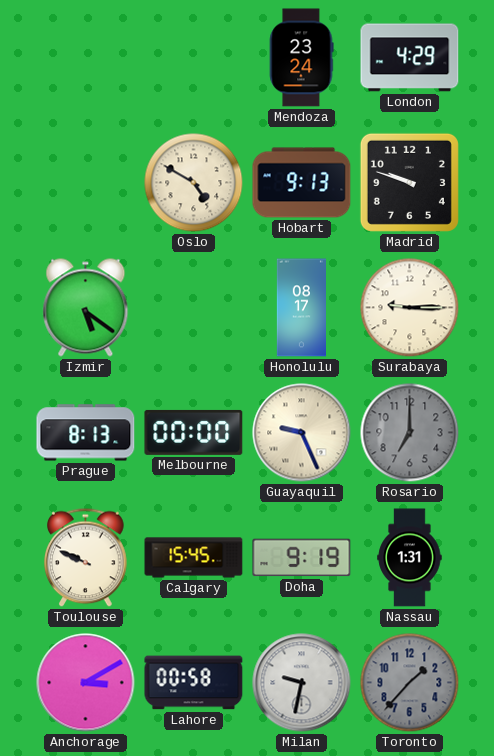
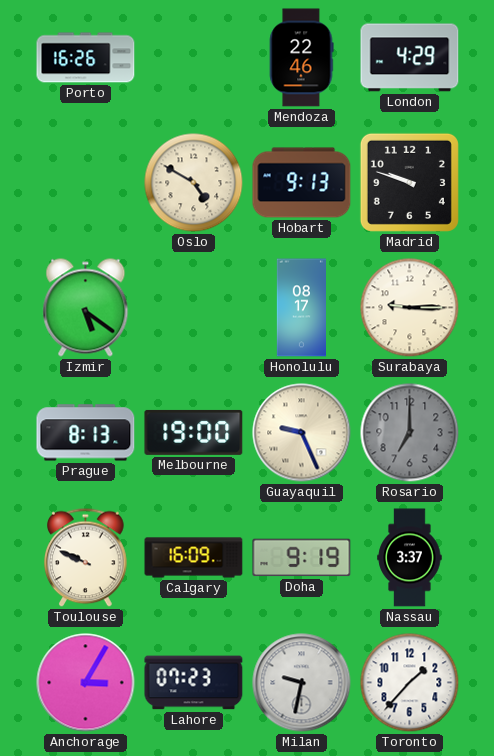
Porto: none -> 16:26
Mendoza: 23:24 -> 22:46
Melbourne: 00:00 -> 19:00
Calgary: 15:45 -> 16:09
Nassau: 1:31 -> 3:37
Anchorage: 3:10 -> 3:05
Lahore: 00:58 -> 07:23
Toronto dial: grey -> white
